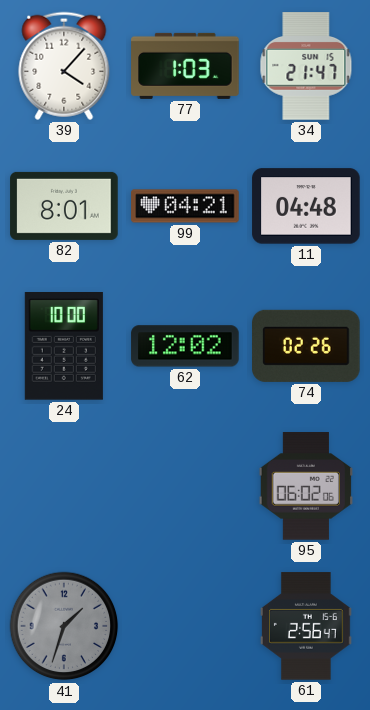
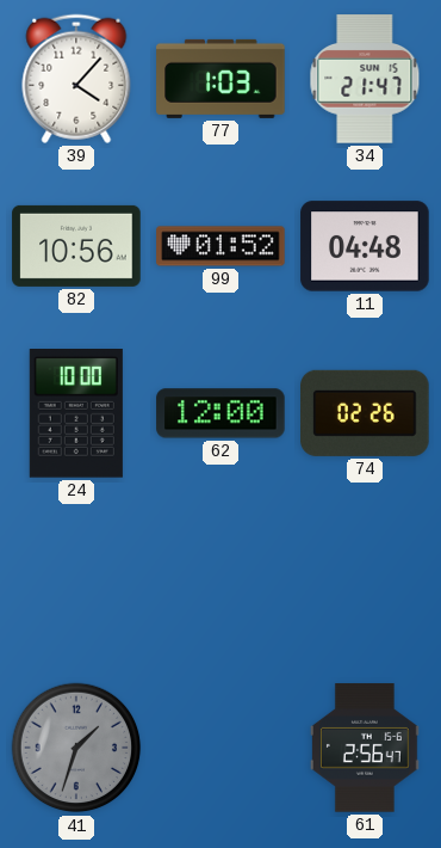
82: 8:01 -> 10:56
99: 04:21 -> 01:52
62: 12:02 -> 12:00
95: 06:02 -> none
